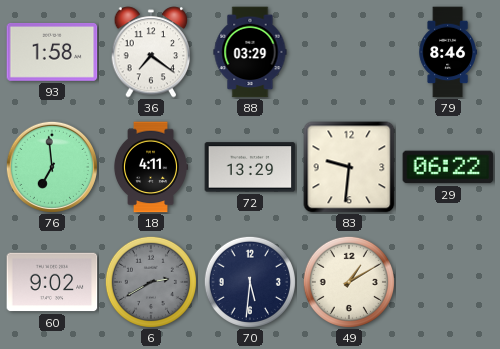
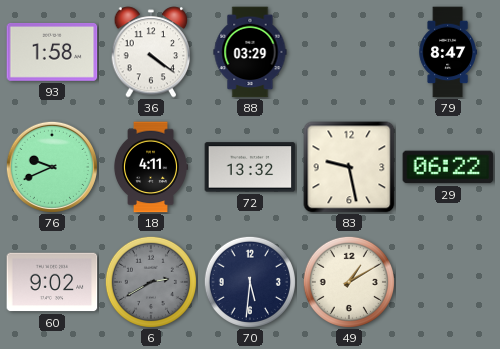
36: 7:21 -> 4:21
79: 8:46 -> 8:47
76: 6:59 -> 9:41
72: 13:29 -> 13:32
83: 9:31 -> 9:28
